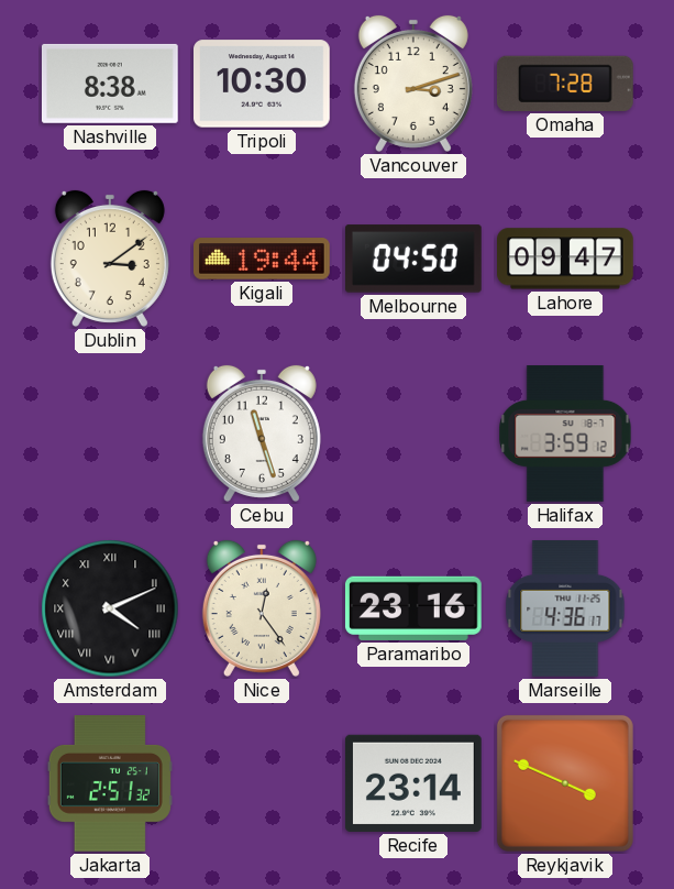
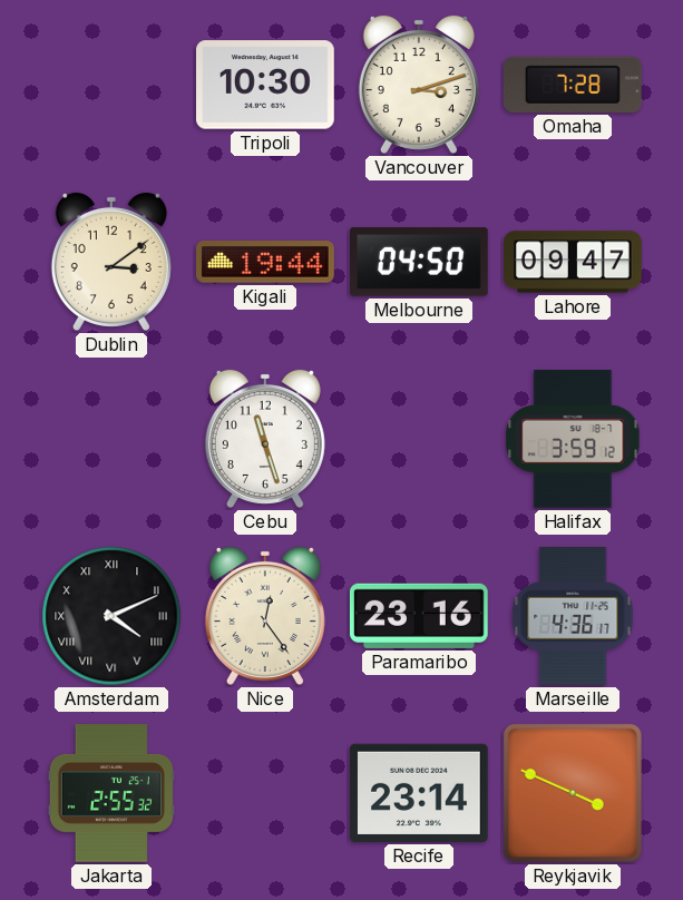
Nashville: 8:38 -> none
Jakarta: 2:51 -> 2:55
